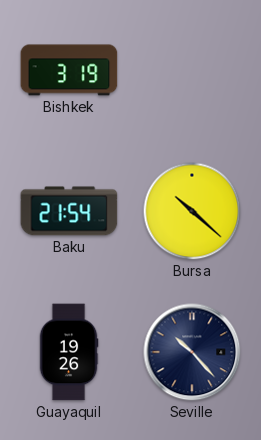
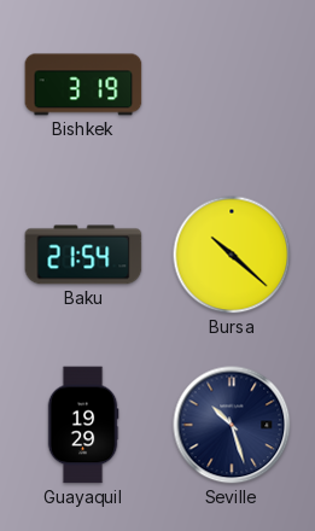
Guayaquil: 19:26 -> 19:29
Seville: 10:23 -> 10:27
